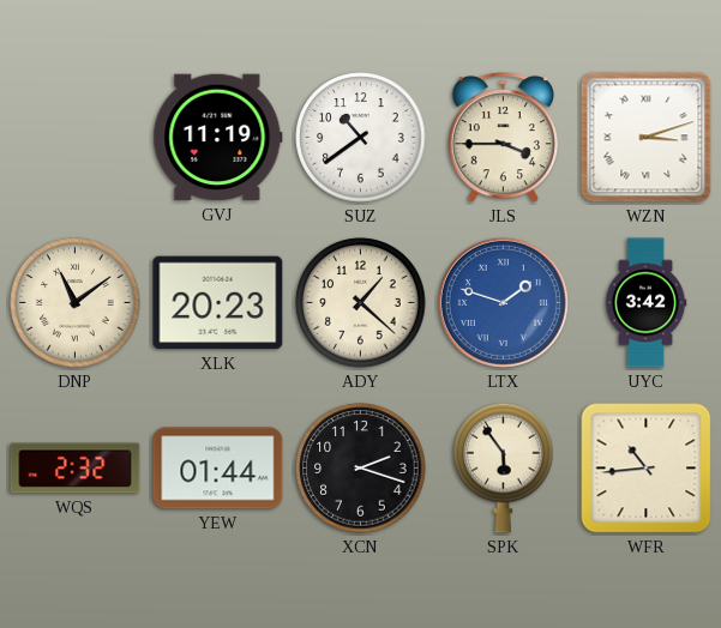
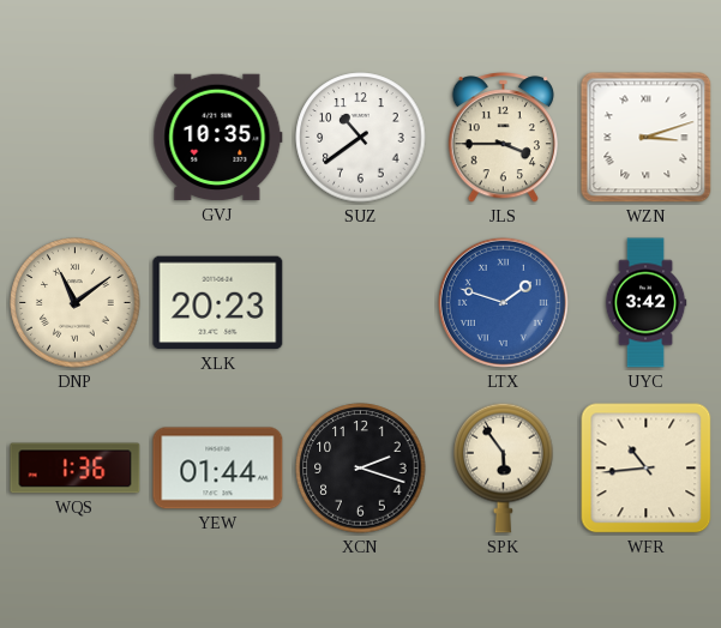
GVJ: 11:19 -> 10:35
ADY: 1:22 -> none
WQS: 2:32 -> 1:36
